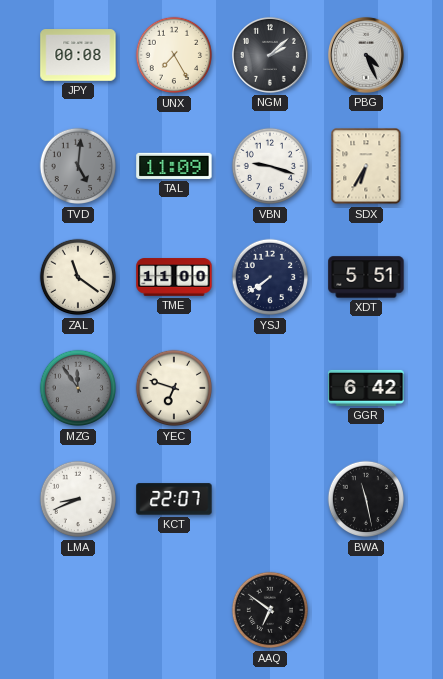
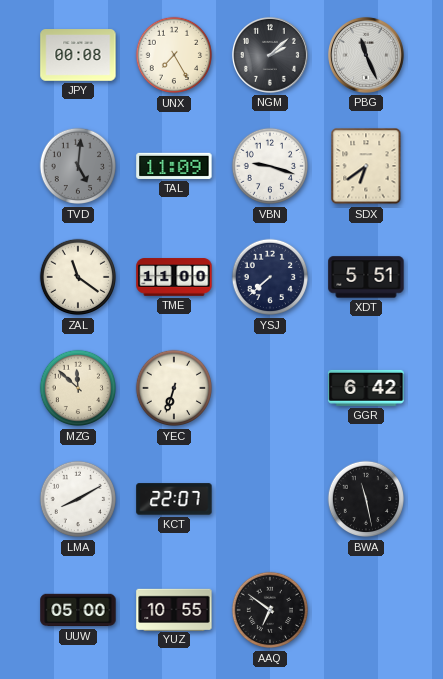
PBG: 4:26 -> 11:26
SDX: 6:35 -> 6:39
YSJ: 7:39 -> 7:38
MZG: 11:54 -> 11:52
MZG dial: grey -> cream
YEC: 6:48 -> 6:33
LMA: 8:41 -> 8:10
UUW: none -> 05:00
YUZ: none -> 10:55
